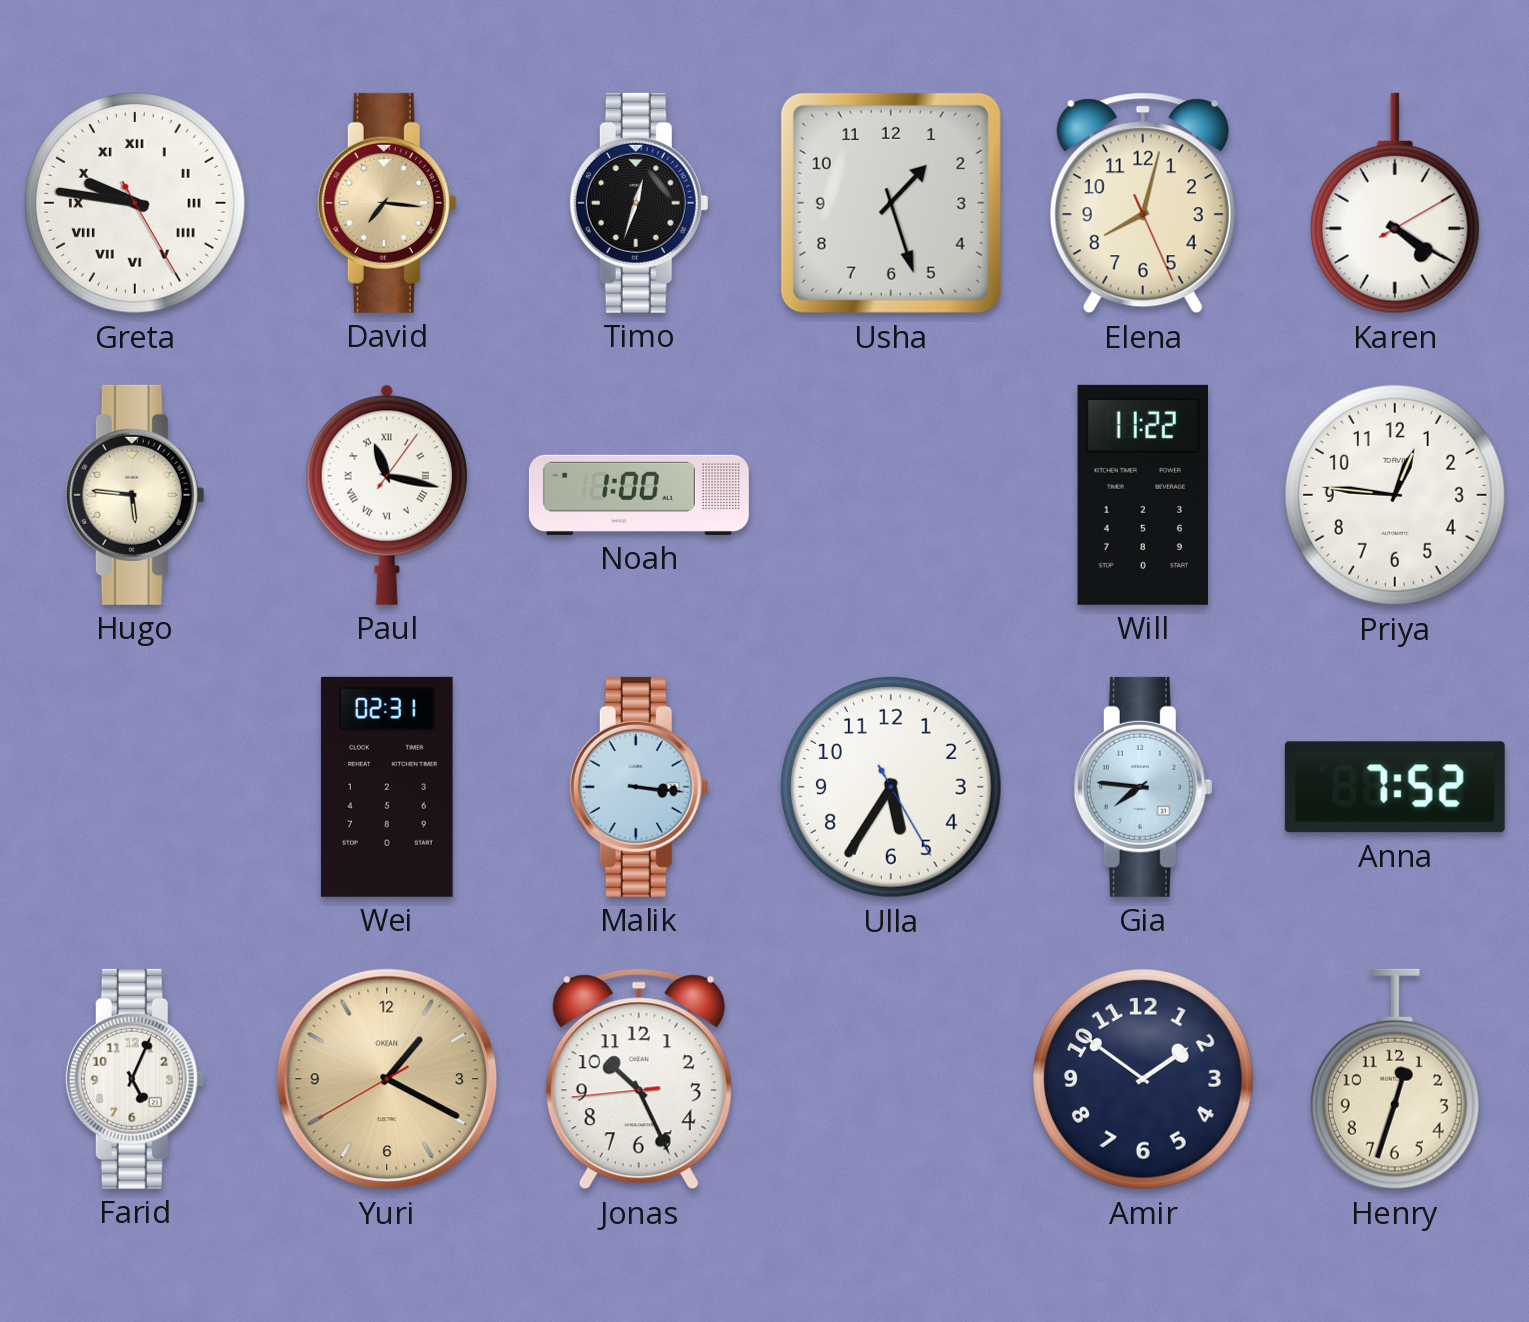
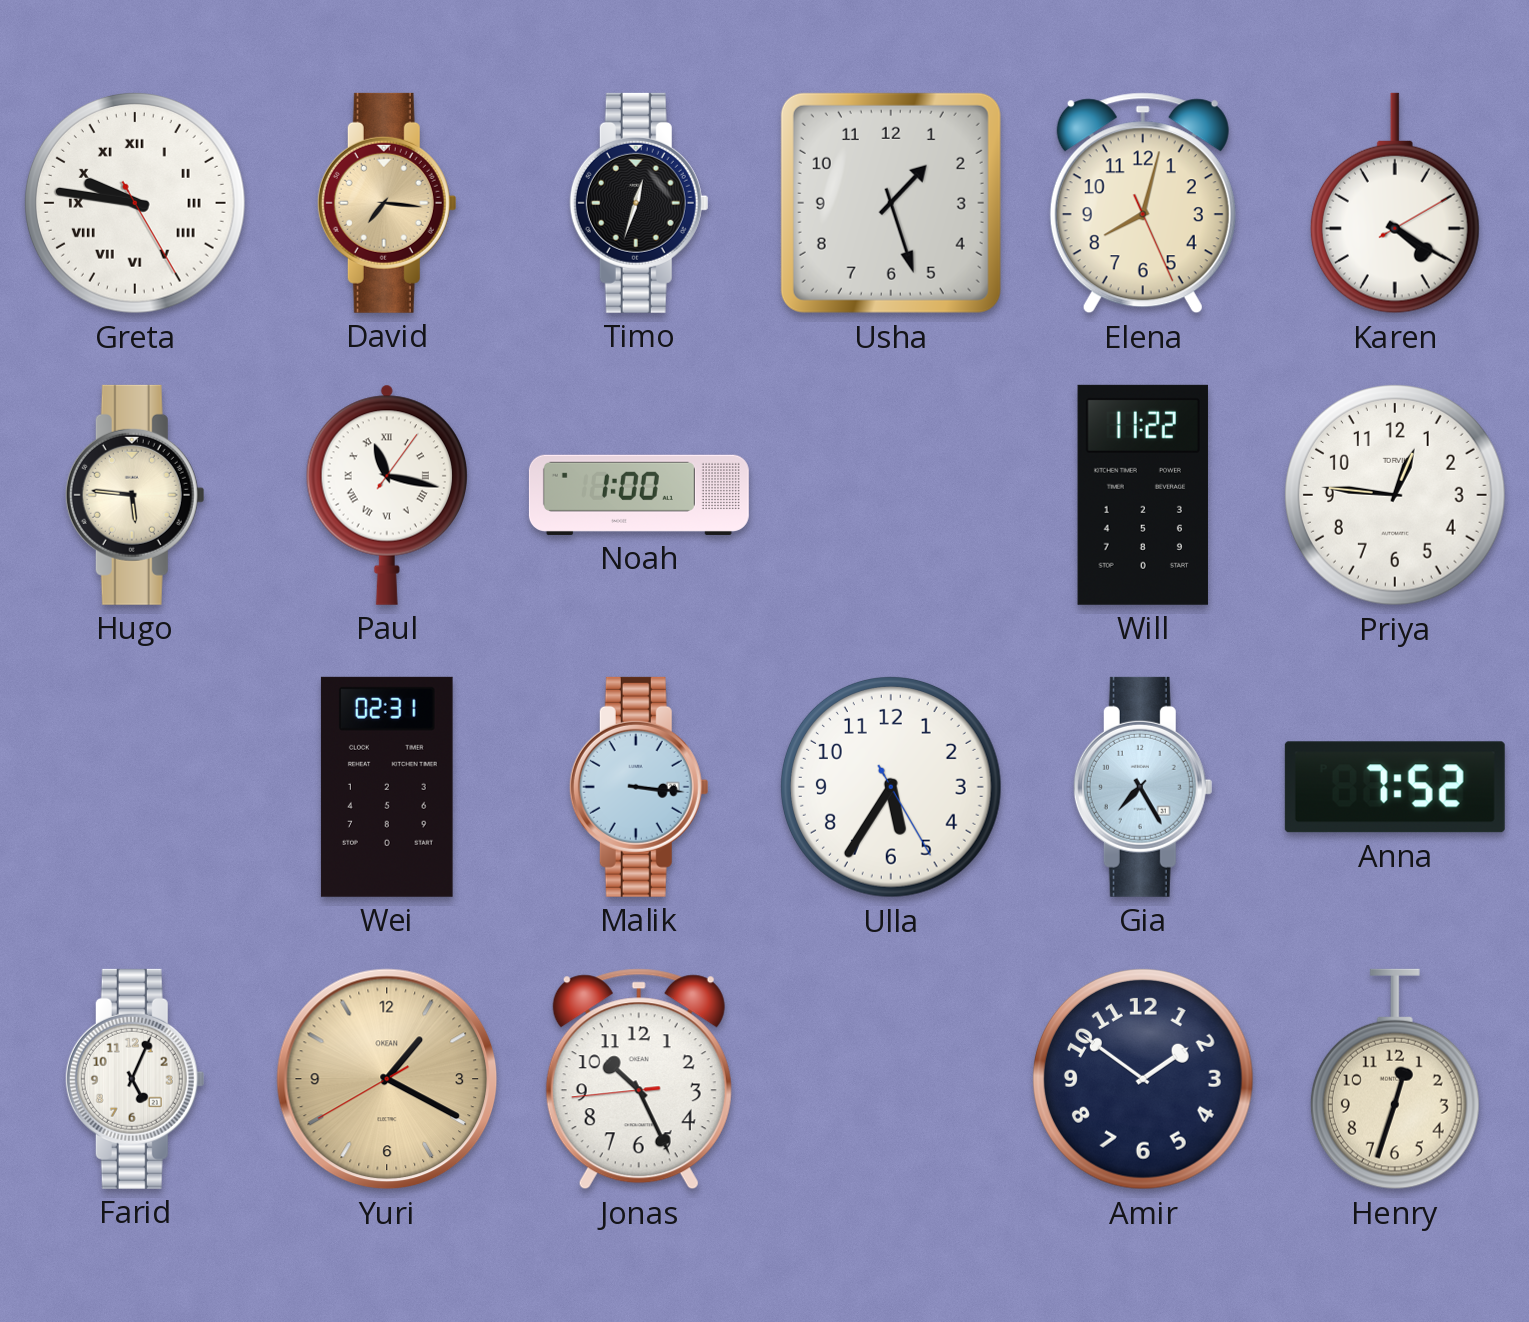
Gia: 7:46 -> 7:25
